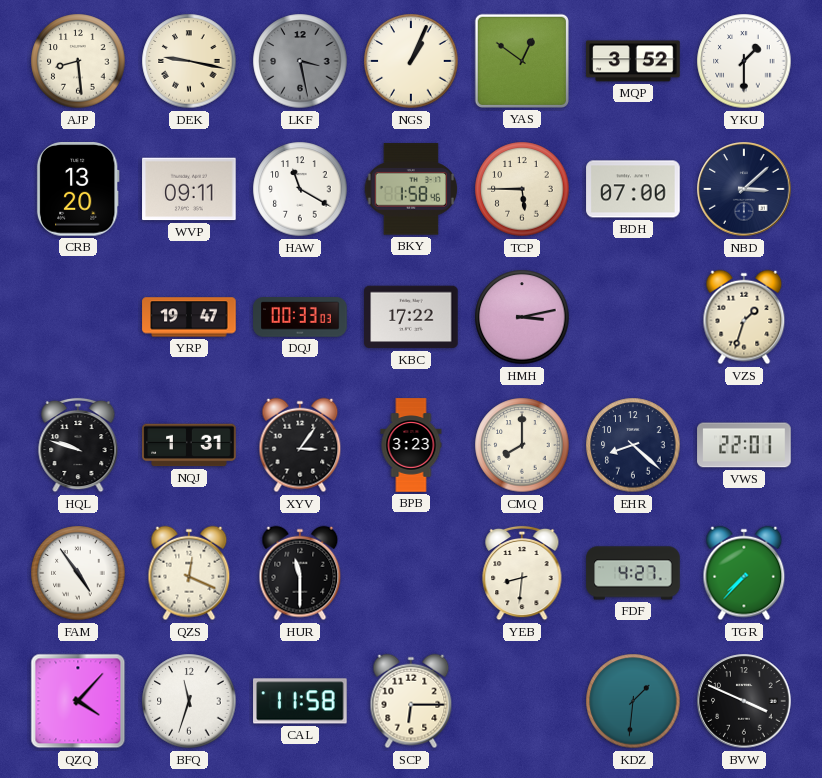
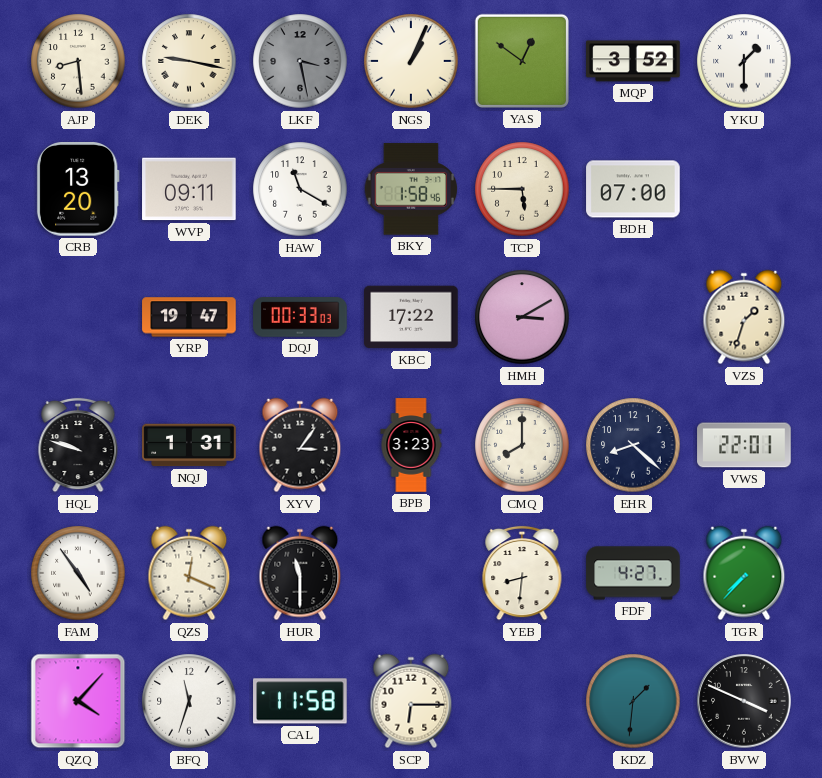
NBD: 3:08 -> none
HMH: 3:13 -> 3:10
